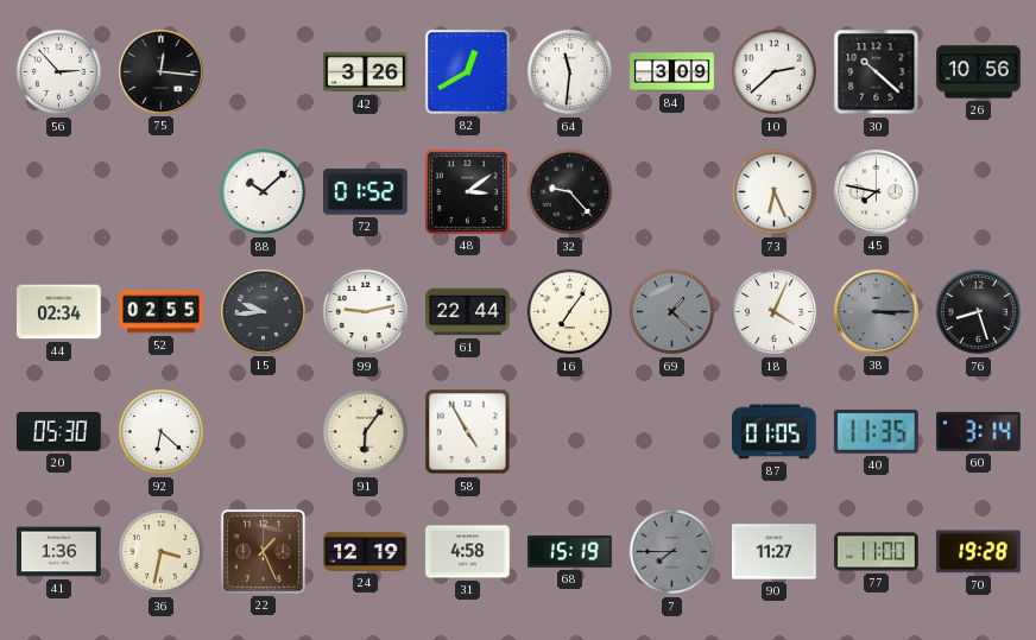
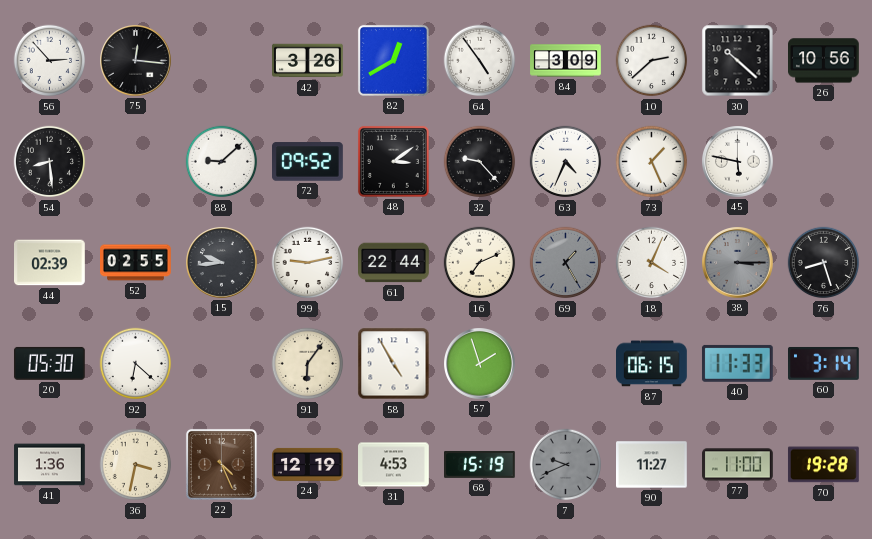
64: 11:31 -> 4:54
54: none -> 8:29
88: 10:08 -> 9:08
72: 01:52 -> 09:52
63: none -> 4:34
73: 6:26 -> 1:26
45: 7:47 -> 5:47
44: 02:34 -> 02:39
16: 7:06 -> 7:11
69: 1:22 -> 1:25
57: none -> 1:57
87: 01:05 -> 06:15
40: 11:35 -> 11:33
22: 1:26 -> 4:26
31: 4:58 -> 4:53
7: 7:45 -> 9:41
